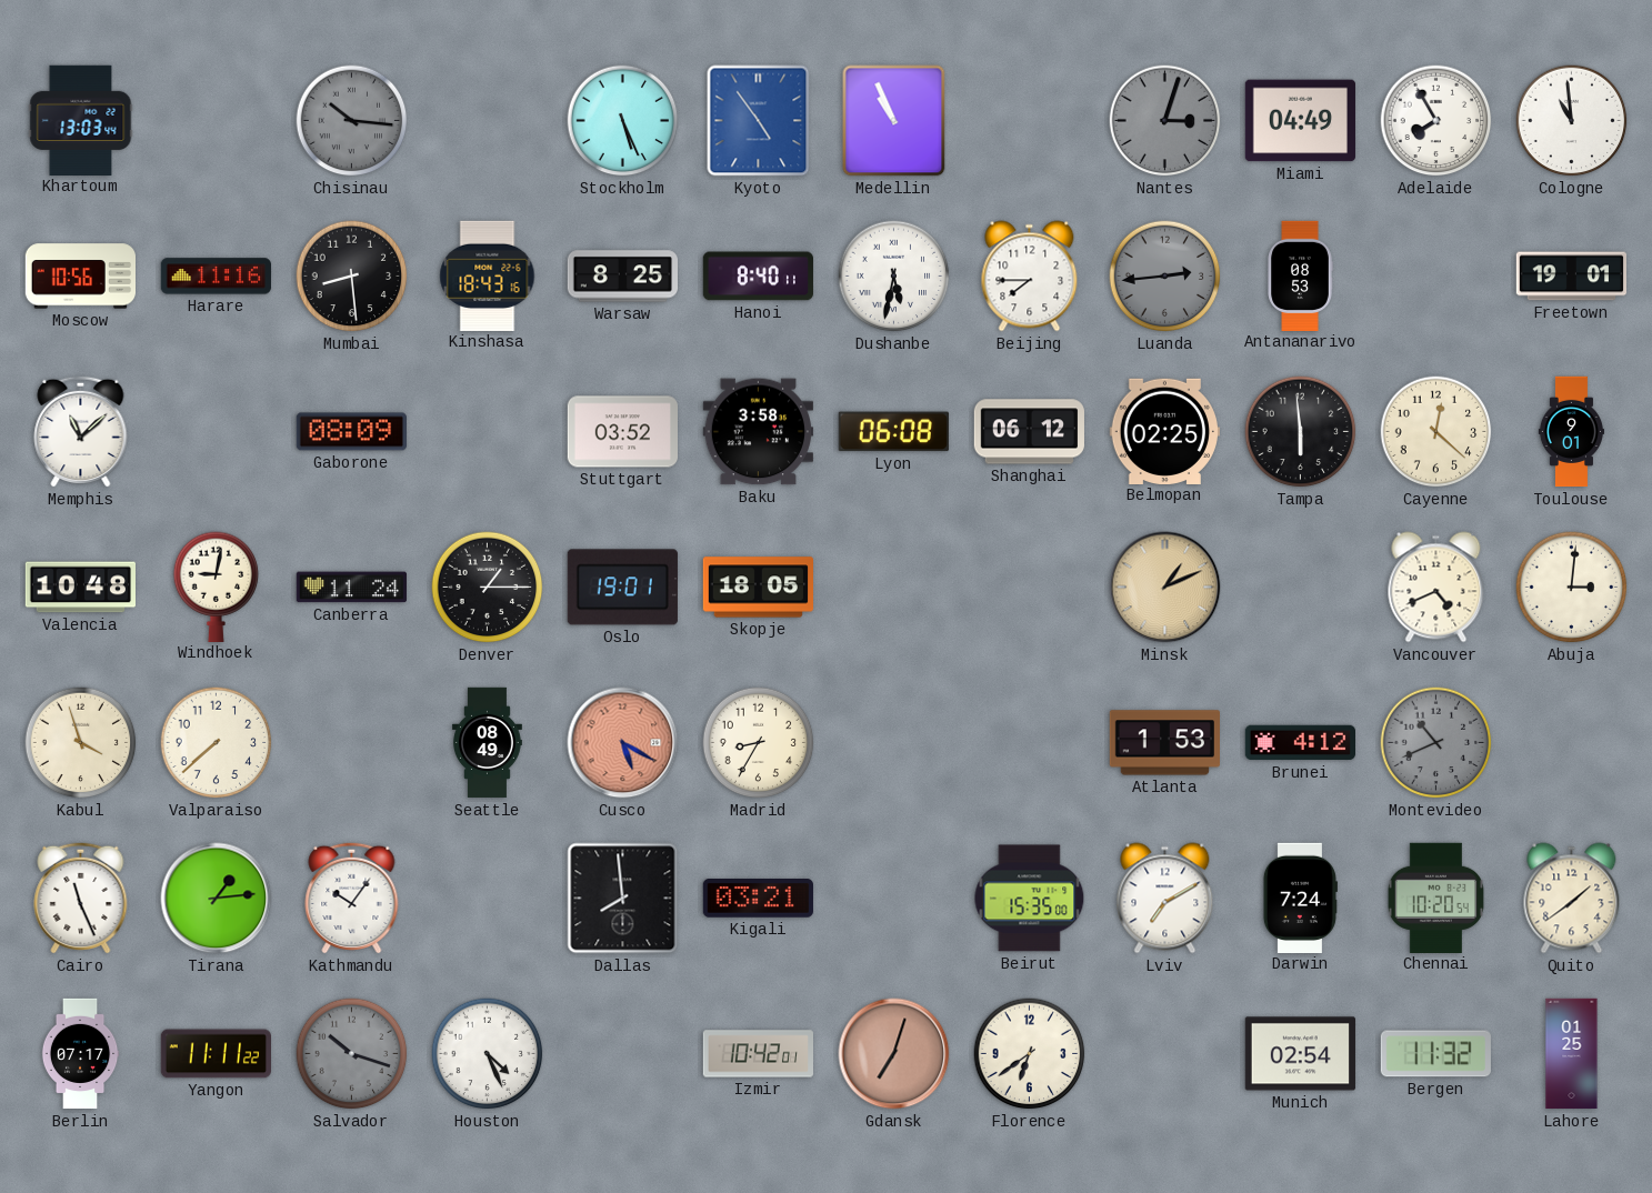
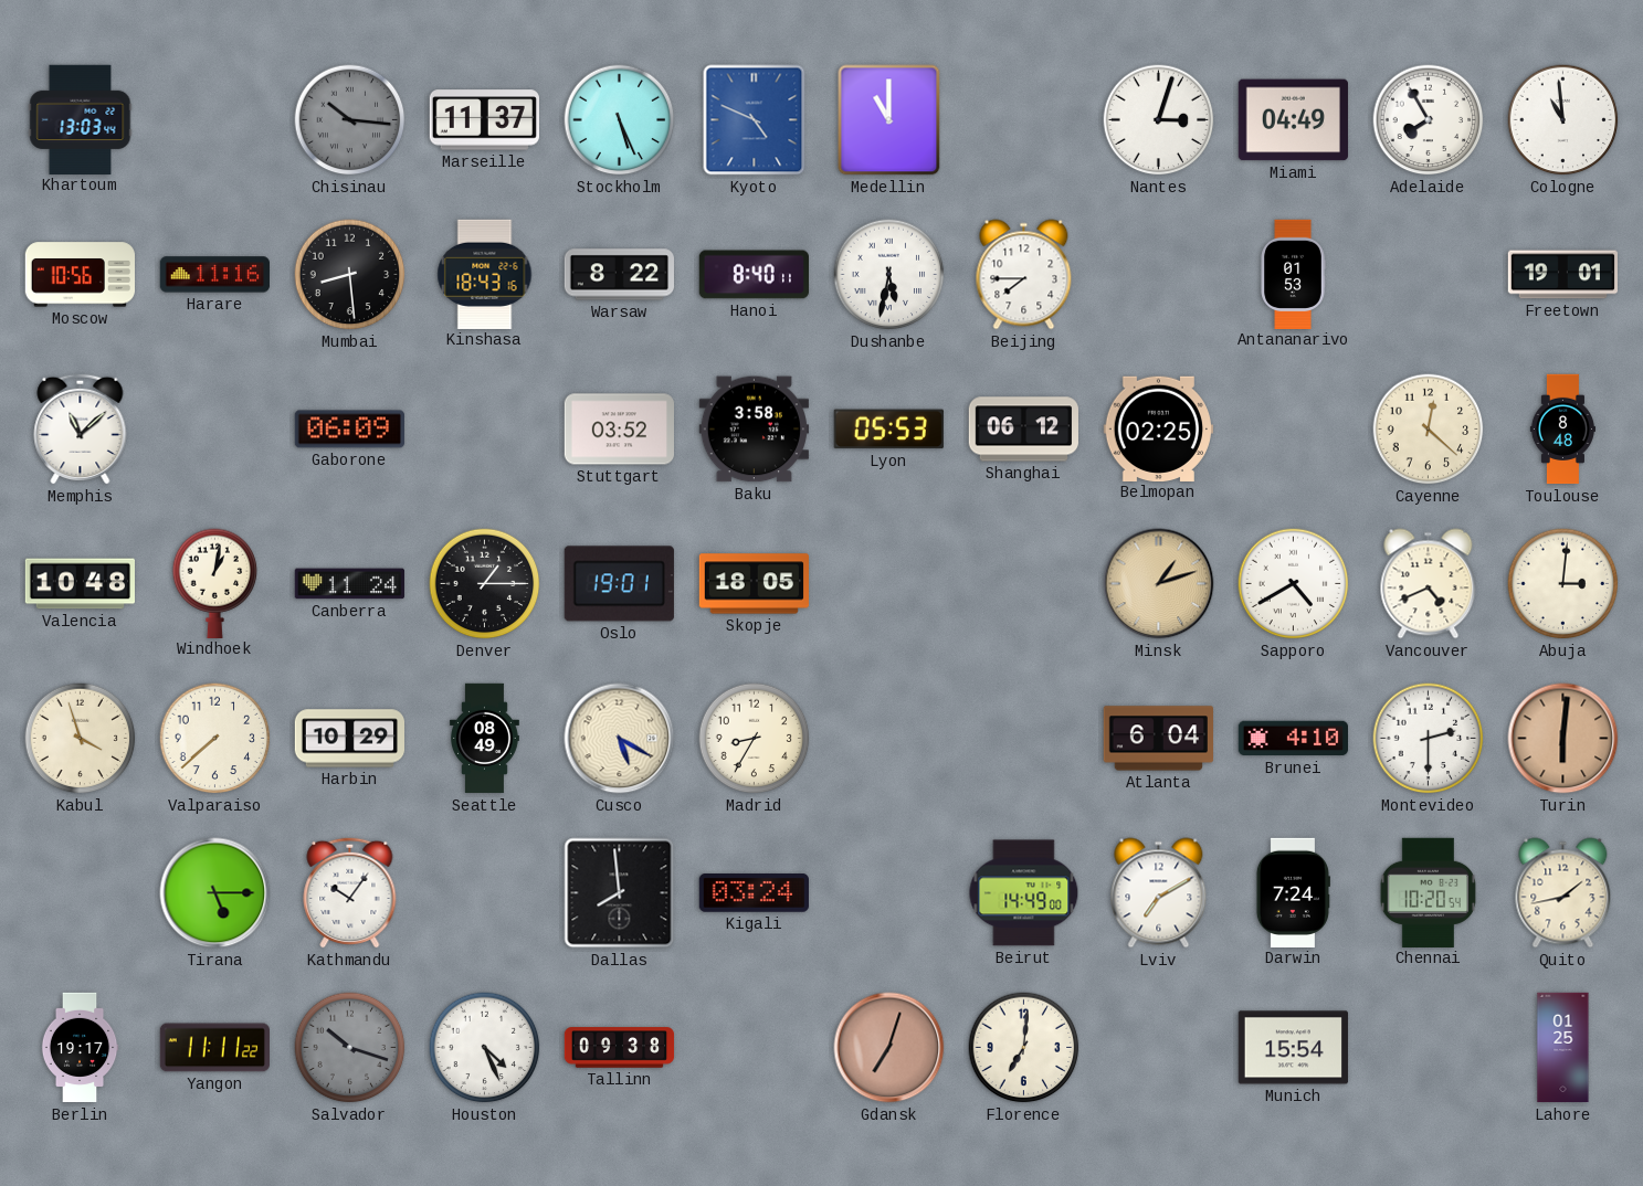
Marseille: none -> 11:37
Kyoto: 4:54 -> 4:49
Medellin: 10:56 -> 11:00
Nantes dial: grey -> white
Warsaw: 8:25 -> 8:22
Luanda: 2:44 -> none
Antananarivo: 08:53 -> 01:53
Gaborone: 08:09 -> 06:09
Lyon: 06:08 -> 05:53
Tampa: 5:59 -> none
Toulouse: 9:01 -> 8:48
Windhoek: 9:02 -> 1:02
Minsk: 1:11 -> 1:12
Sapporo: none -> 4:40
Harbin: none -> 10:29
Cusco dial: salmon -> cream
Atlanta: 1:53 -> 6:04
Brunei: 4:12 -> 4:10
Montevideo: 10:41 -> 2:30
Montevideo dial: grey -> white
Turin: none -> 6:01
Cairo: 11:26 -> none
Tirana: 1:14 -> 5:15
Kigali: 03:21 -> 03:24
Beirut: 15:35 -> 14:49
Quito: 1:39 -> 1:43
Berlin: 07:17 -> 19:17
Tallinn: none -> 09:38
Izmir: 10:42 -> none
Florence: 6:39 -> 7:01
Munich: 02:54 -> 15:54
Bergen: 11:32 -> none
